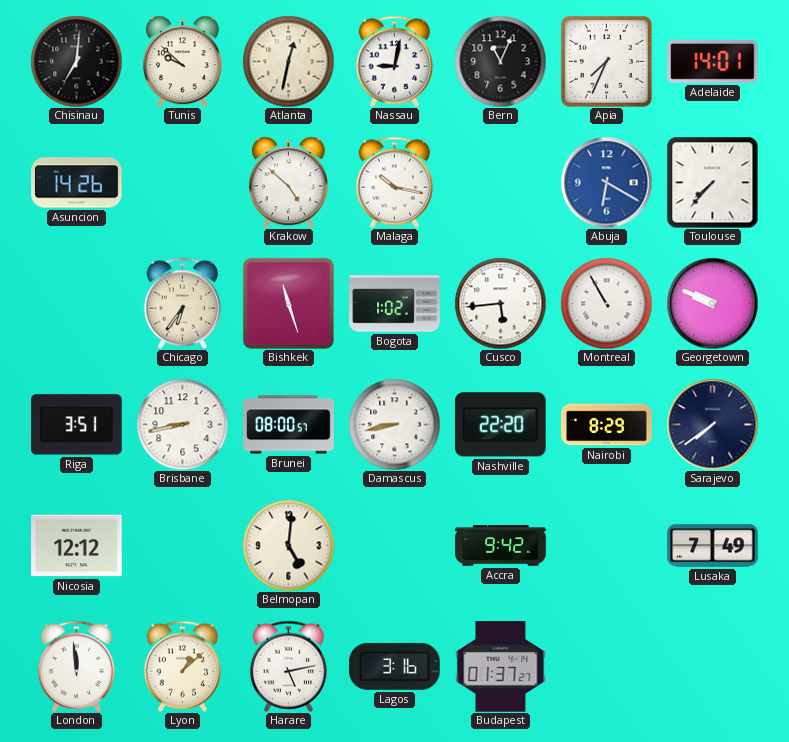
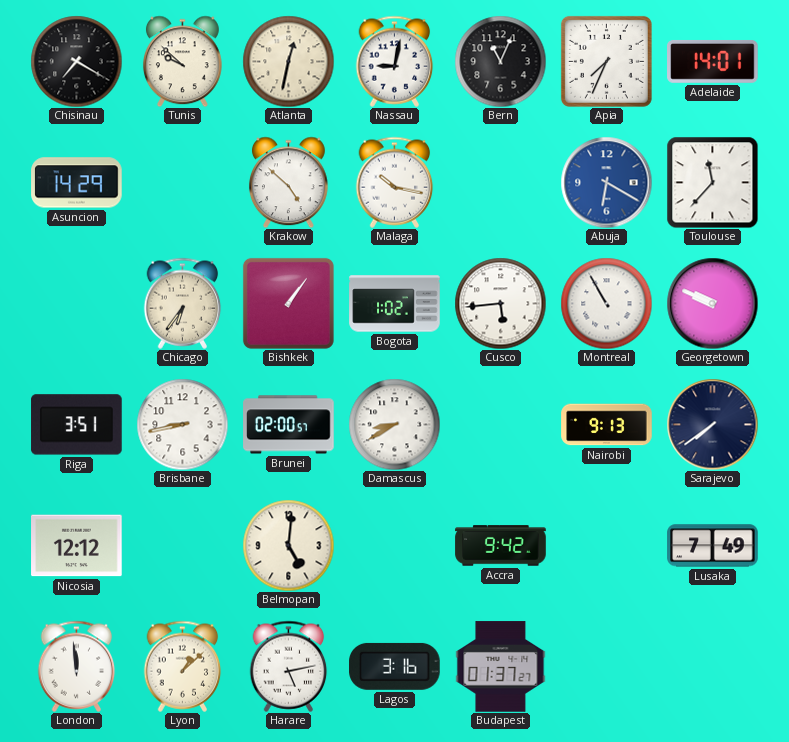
Chisinau: 7:01 -> 7:20
Asuncion: 14:26 -> 14:29
Toulouse: 7:37 -> 11:37
Bishkek: 11:27 -> 1:06
Brunei: 08:00 -> 02:00
Damascus: 8:43 -> 8:40
Nashville: 22:20 -> none
Nairobi: 8:29 -> 9:13
